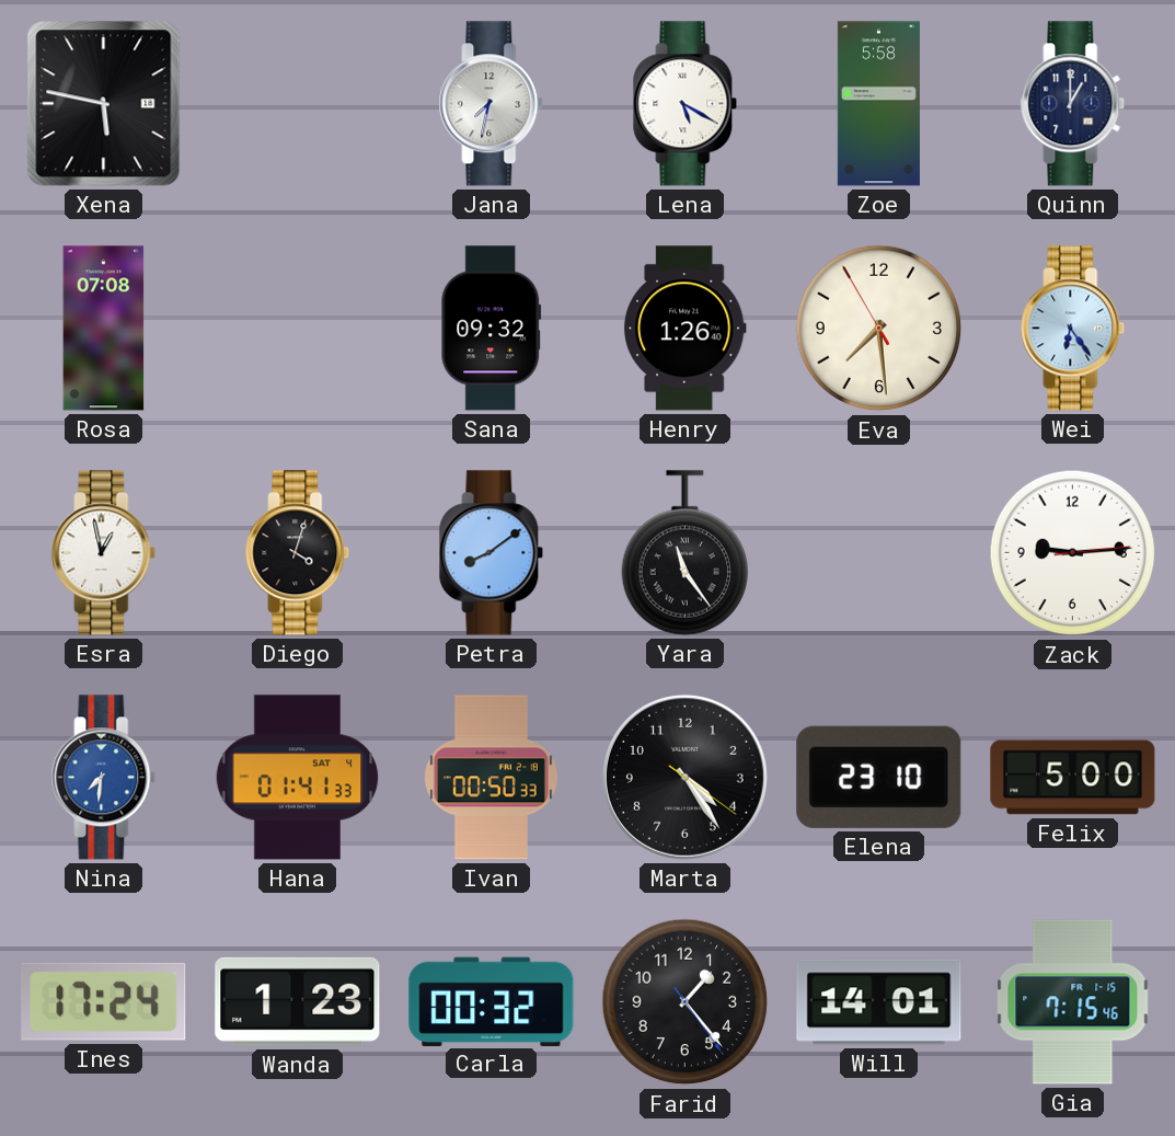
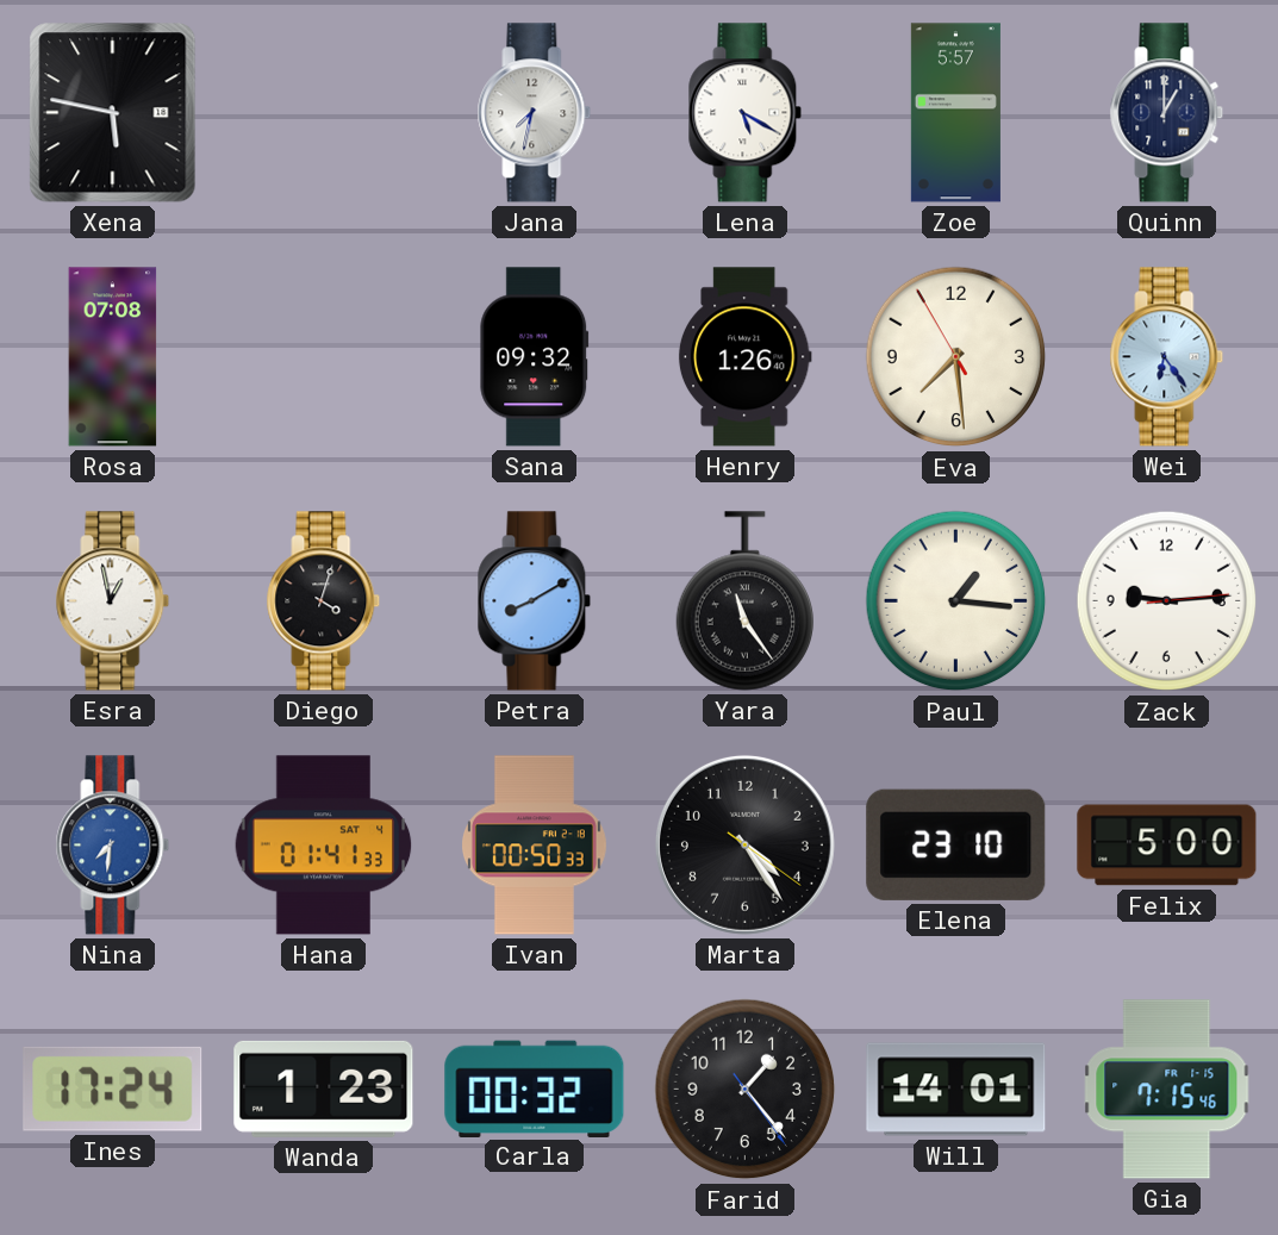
Zoe: 5:58 -> 5:57
Petra: 8:09 -> 8:10
Paul: none -> 1:16
